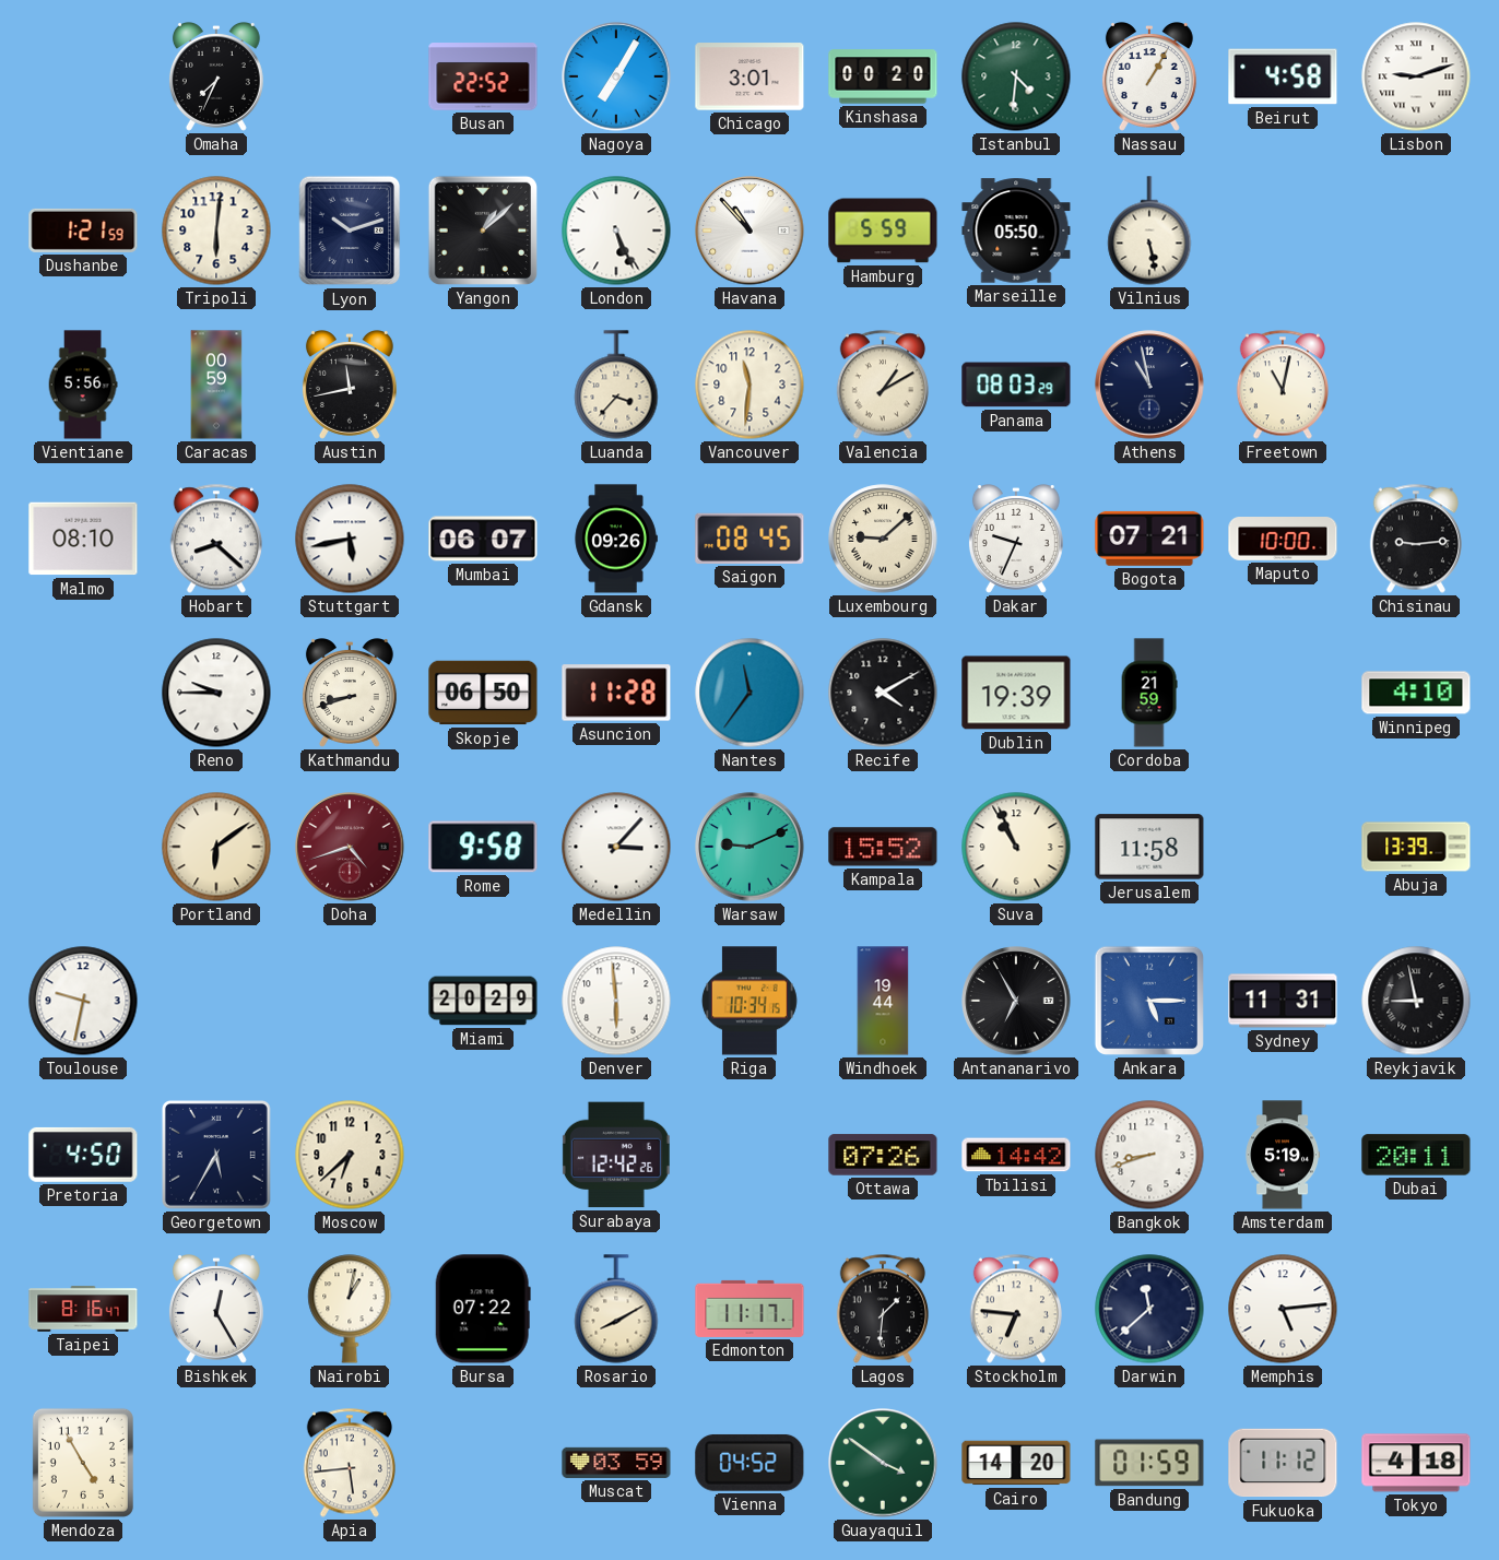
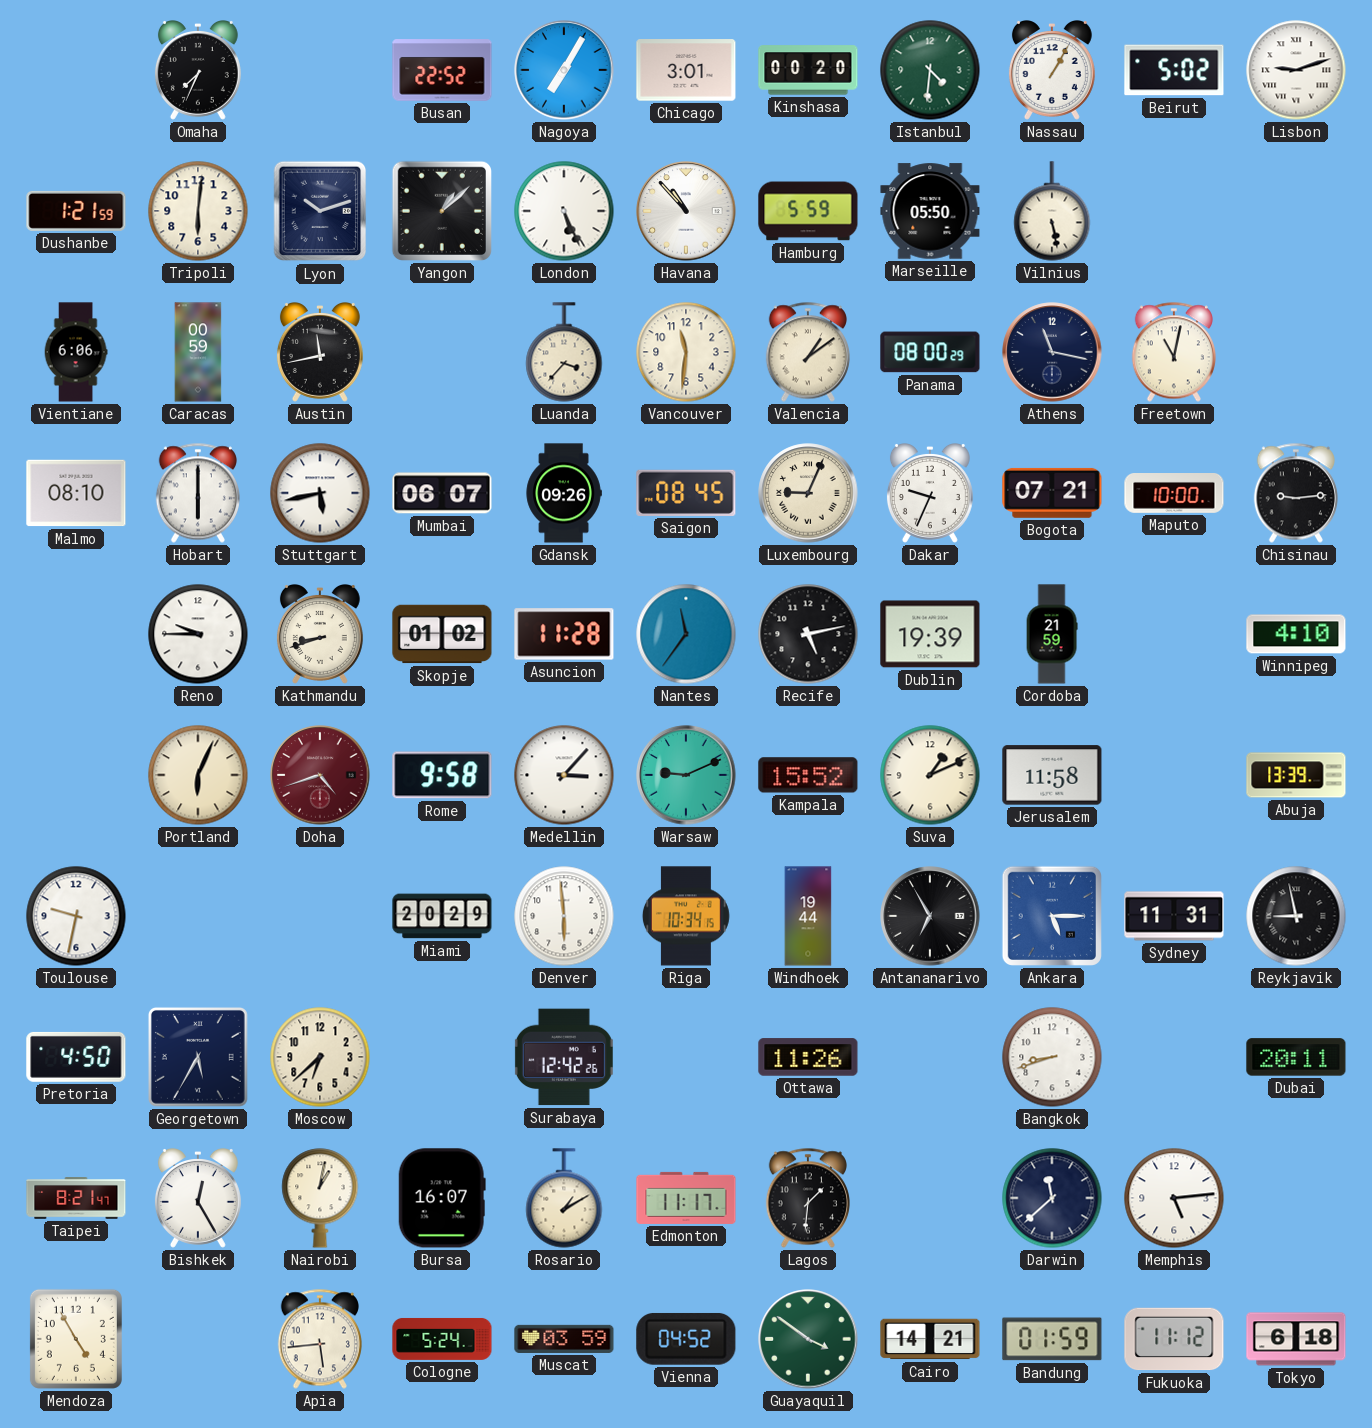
Beirut: 4:58 -> 5:02
Vientiane: 5:56 -> 6:06
Valencia: 1:10 -> 1:09
Panama: 08:03 -> 08:00
Athens: 10:58 -> 11:17
Hobart: 8:22 -> 6:00
Luxembourg: 9:08 -> 9:04
Skopje: 06:50 -> 01:02
Recife: 4:10 -> 5:13
Portland: 6:09 -> 6:04
Suva: 10:56 -> 1:11
Ottawa: 07:26 -> 11:26
Tbilisi: 14:42 -> none
Amsterdam: 5:19 -> none
Taipei: 8:16 -> 8:21
Bursa: 07:22 -> 16:07
Rosario: 8:10 -> 1:10
Stockholm: 6:46 -> none
Cologne: none -> 5:24
Cairo: 14:20 -> 14:21
Tokyo: 4:18 -> 6:18
